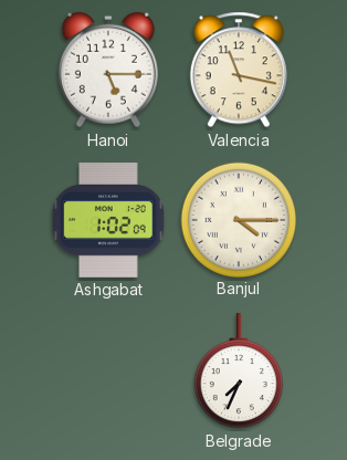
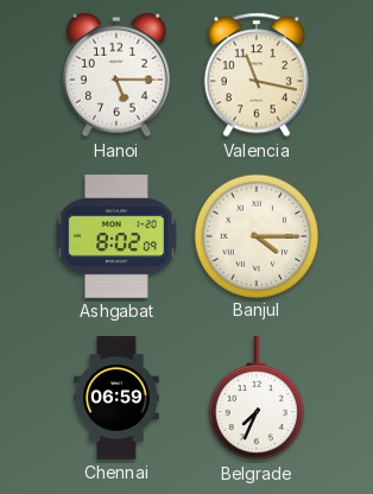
Ashgabat: 1:02 -> 8:02
Chennai: none -> 06:59
